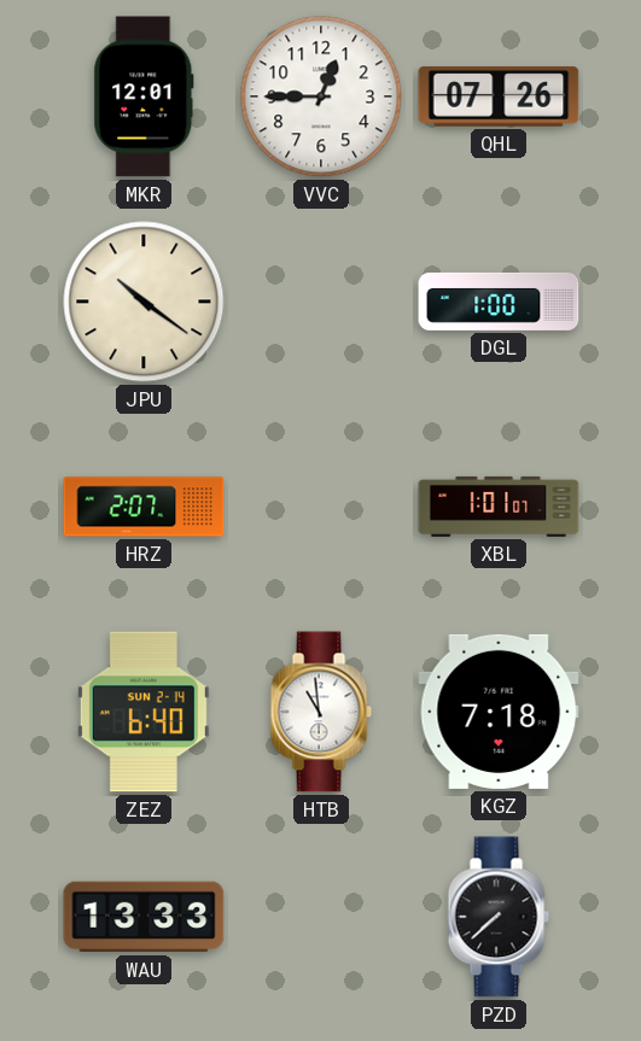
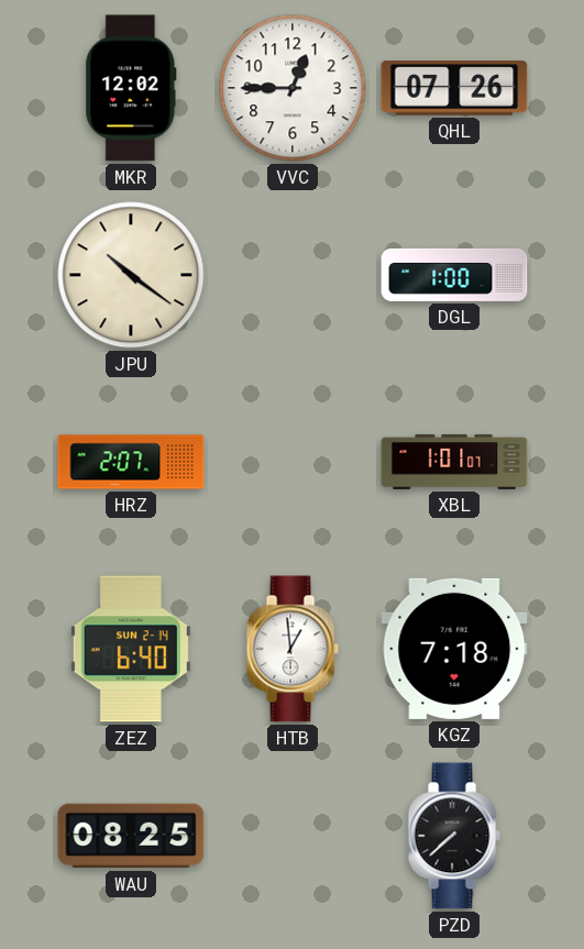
MKR: 12:01 -> 12:02
HTB: 10:59 -> 12:59
WAU: 13:33 -> 08:25
